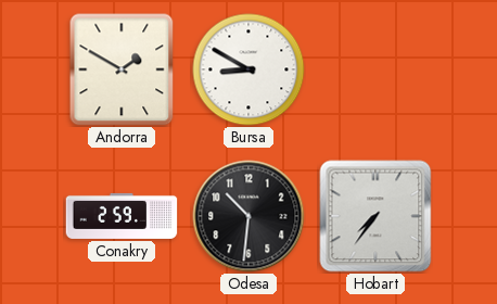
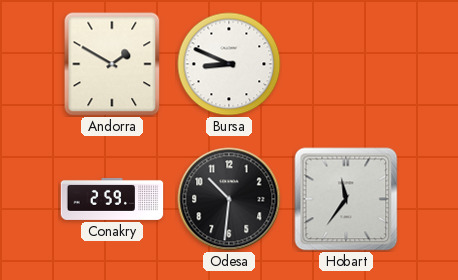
Bursa: 8:50 -> 8:49
Hobart: 7:36 -> 11:36
